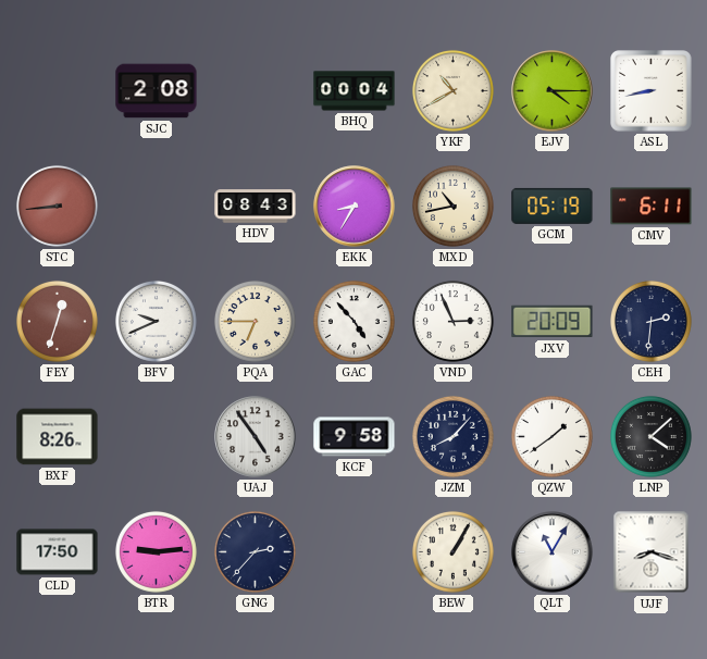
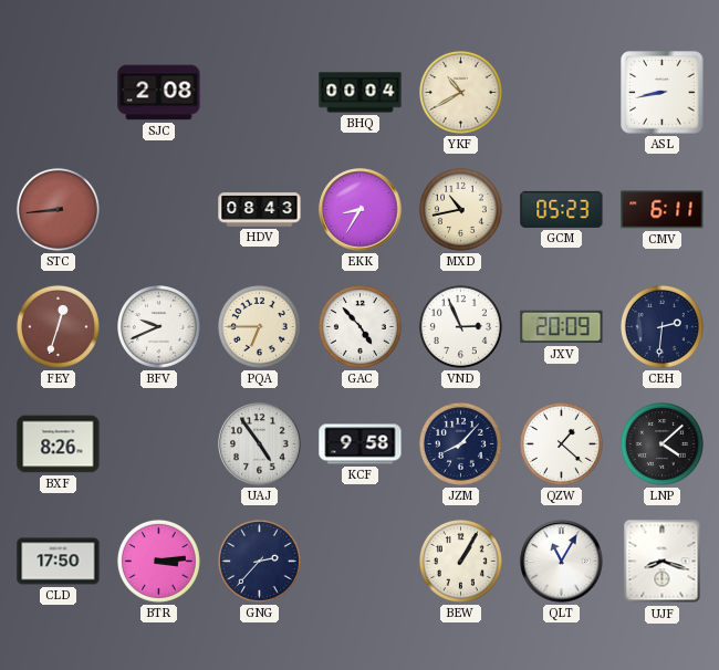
EJV: 4:15 -> none
GCM: 05:19 -> 05:23
QZW: 1:39 -> 1:22
BTR: 9:14 -> 3:14
